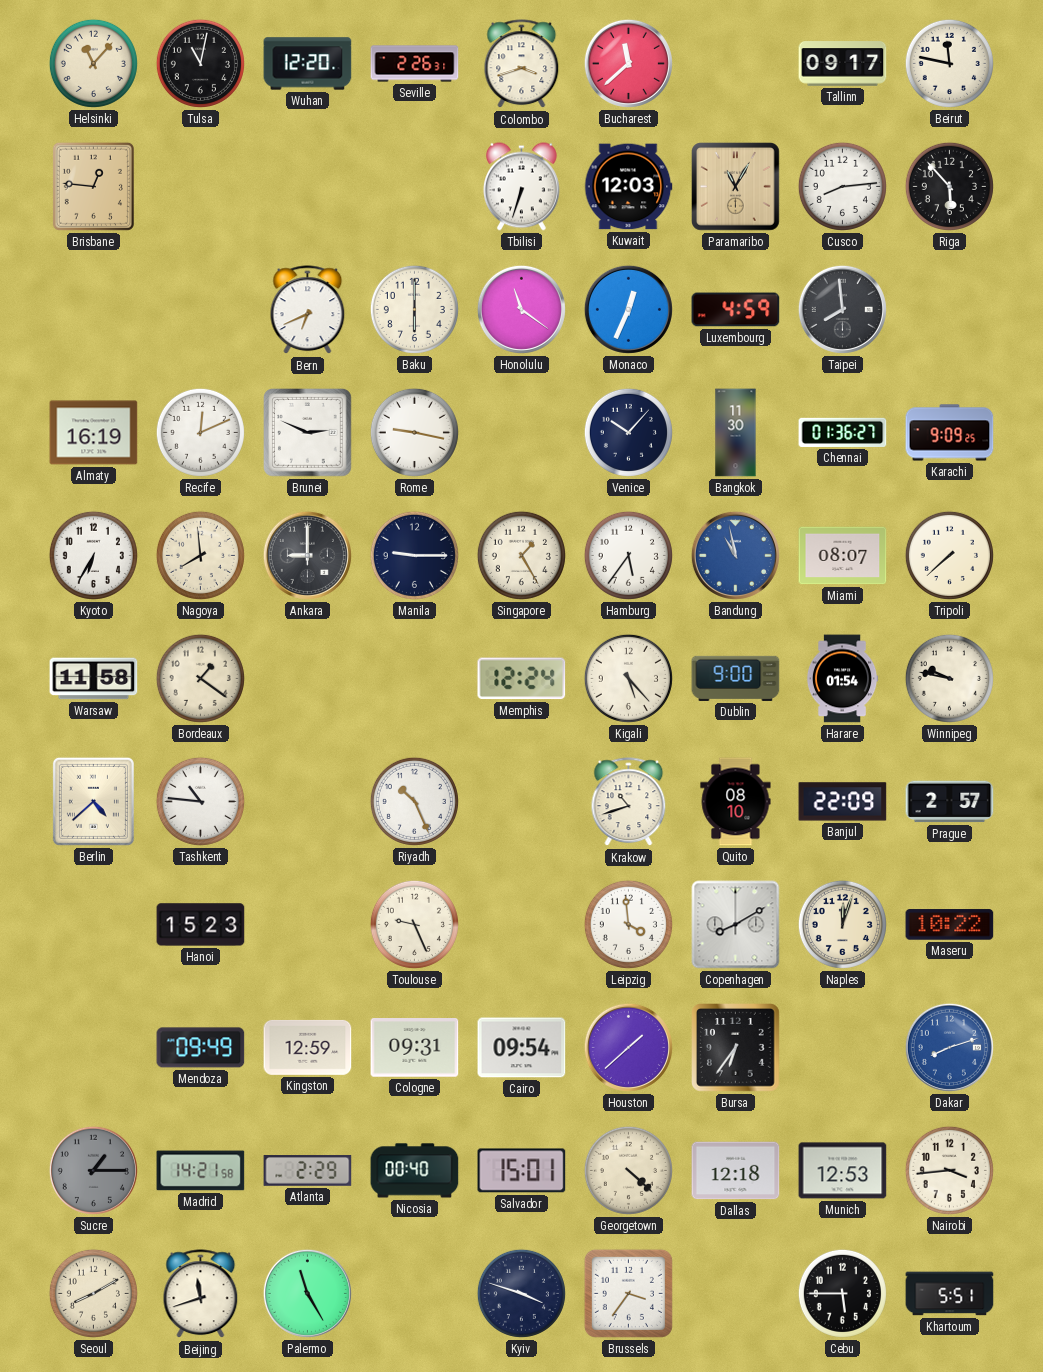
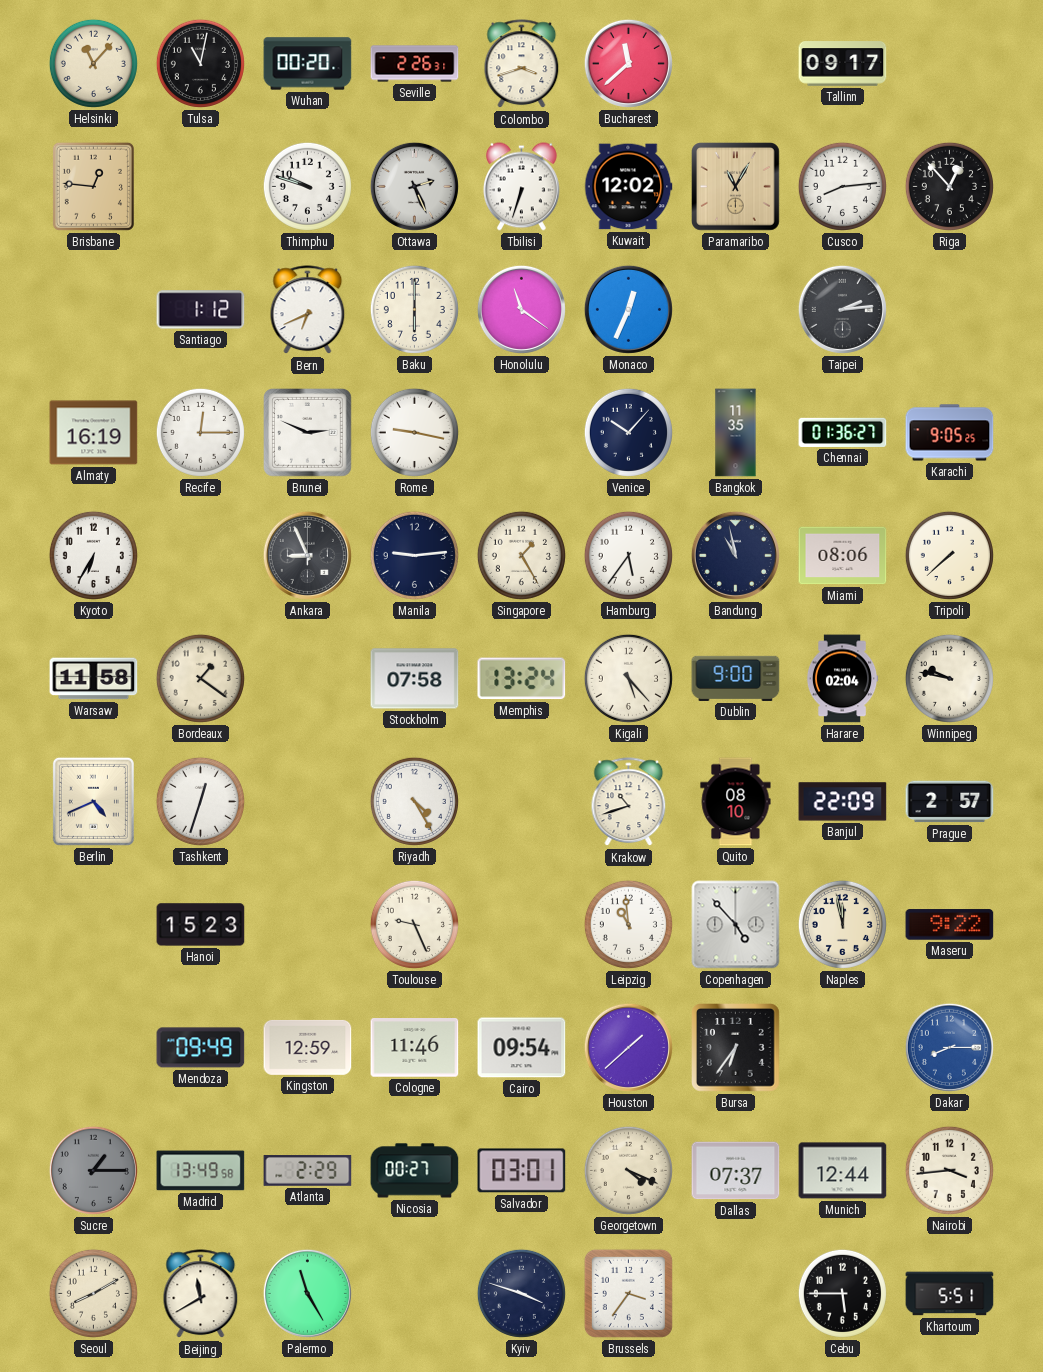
Wuhan: 12:20 -> 00:20
Beirut: 11:47 -> none
Thimphu: none -> 9:48
Ottawa: none -> 2:26
Kuwait: 12:03 -> 12:02
Riga: 5:53 -> 12:53
Santiago: none -> 1:12
Luxembourg: 4:59 -> none
Taipei: 7:59 -> 2:14
Recife: 12:11 -> 12:15
Bangkok: 11:30 -> 11:35
Karachi: 9:09 -> 9:05
Nagoya: 7:59 -> none
Ankara: 9:00 -> 8:56
Manila: 9:15 -> 9:14
Bandung dial: blue -> navy
Miami: 08:07 -> 08:06
Stockholm: none -> 07:58
Memphis: 12:24 -> 13:24
Harare: 01:54 -> 02:04
Berlin: 4:38 -> 4:41
Tashkent: 10:46 -> 12:33
Riyadh: 10:26 -> 4:25
Leipzig: 3:59 -> 10:59
Copenhagen: 8:10 -> 4:53
Naples: 12:03 -> 11:58
Maseru: 10:22 -> 9:22
Cologne: 09:31 -> 11:46
Dakar: 8:12 -> 8:15
Madrid: 14:21 -> 13:49
Nicosia: 00:40 -> 00:27
Salvador: 15:01 -> 03:01
Georgetown: 4:22 -> 4:19
Dallas: 12:18 -> 07:37
Munich: 12:53 -> 12:44
Beijing: 11:42 -> 11:40
